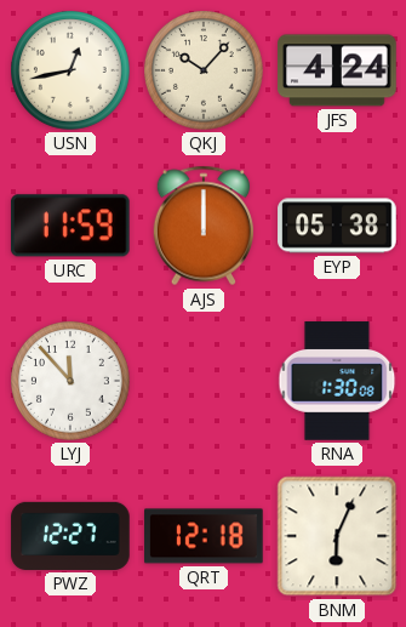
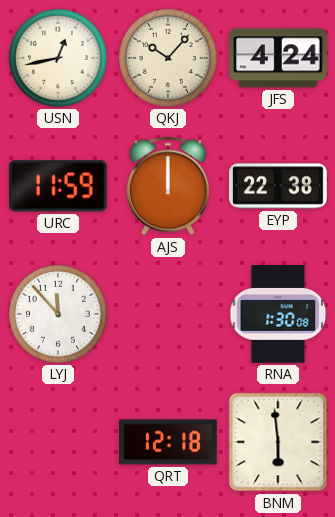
EYP: 05:38 -> 22:38
PWZ: 12:27 -> none
BNM: 6:04 -> 5:59
